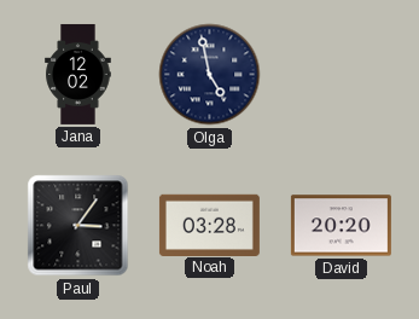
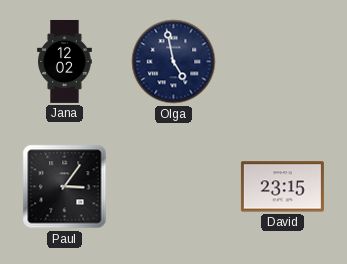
Noah: 03:28 -> none
David: 20:20 -> 23:15
